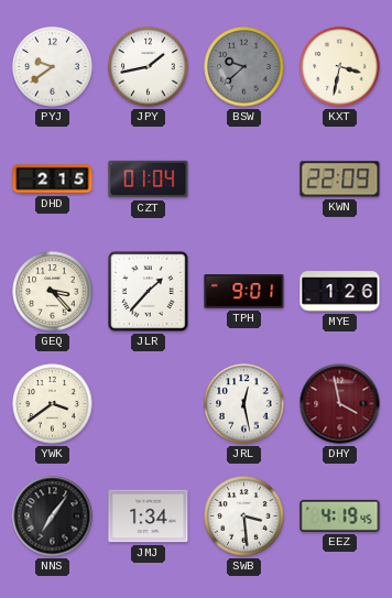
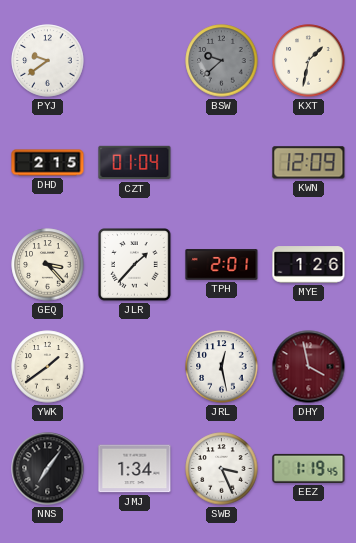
JPY: 1:43 -> none
KXT: 3:32 -> 1:32
KWN: 22:09 -> 12:09
TPH: 9:01 -> 2:01
YWK: 3:39 -> 1:39
SWB: 3:29 -> 3:26
EEZ: 4:19 -> 1:19
